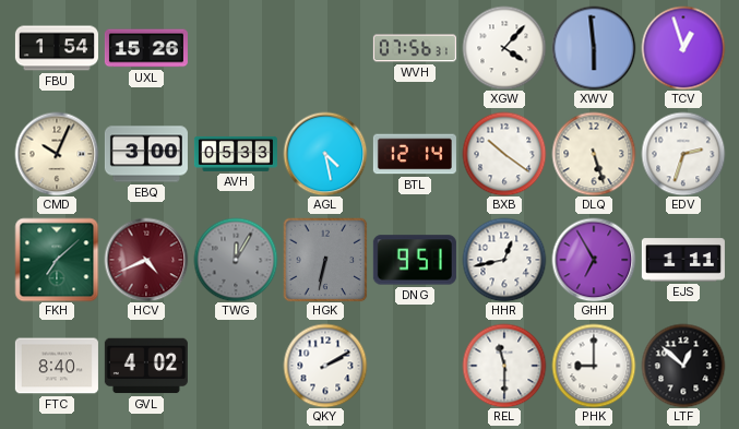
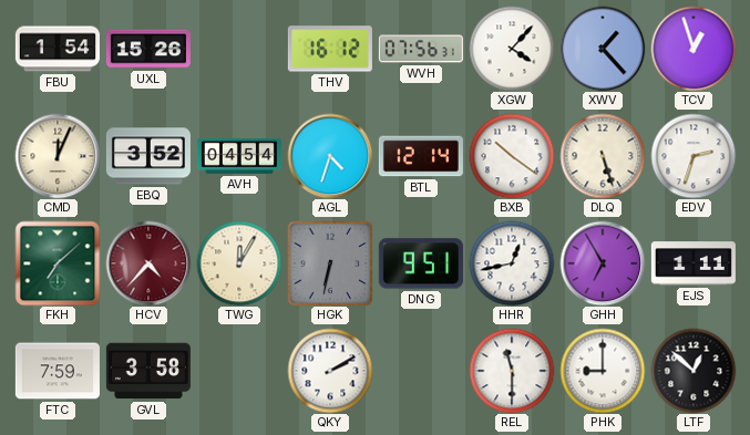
THV: none -> 16:12
XWV: 5:59 -> 1:23
CMD: 10:04 -> 12:04
EBQ: 3:00 -> 3:52
AVH: 05:33 -> 04:54
AGL: 4:28 -> 4:33
HCV: 4:41 -> 4:37
TWG dial: grey -> cream
FTC: 8:40 -> 7:59
GVL: 4:02 -> 3:58
